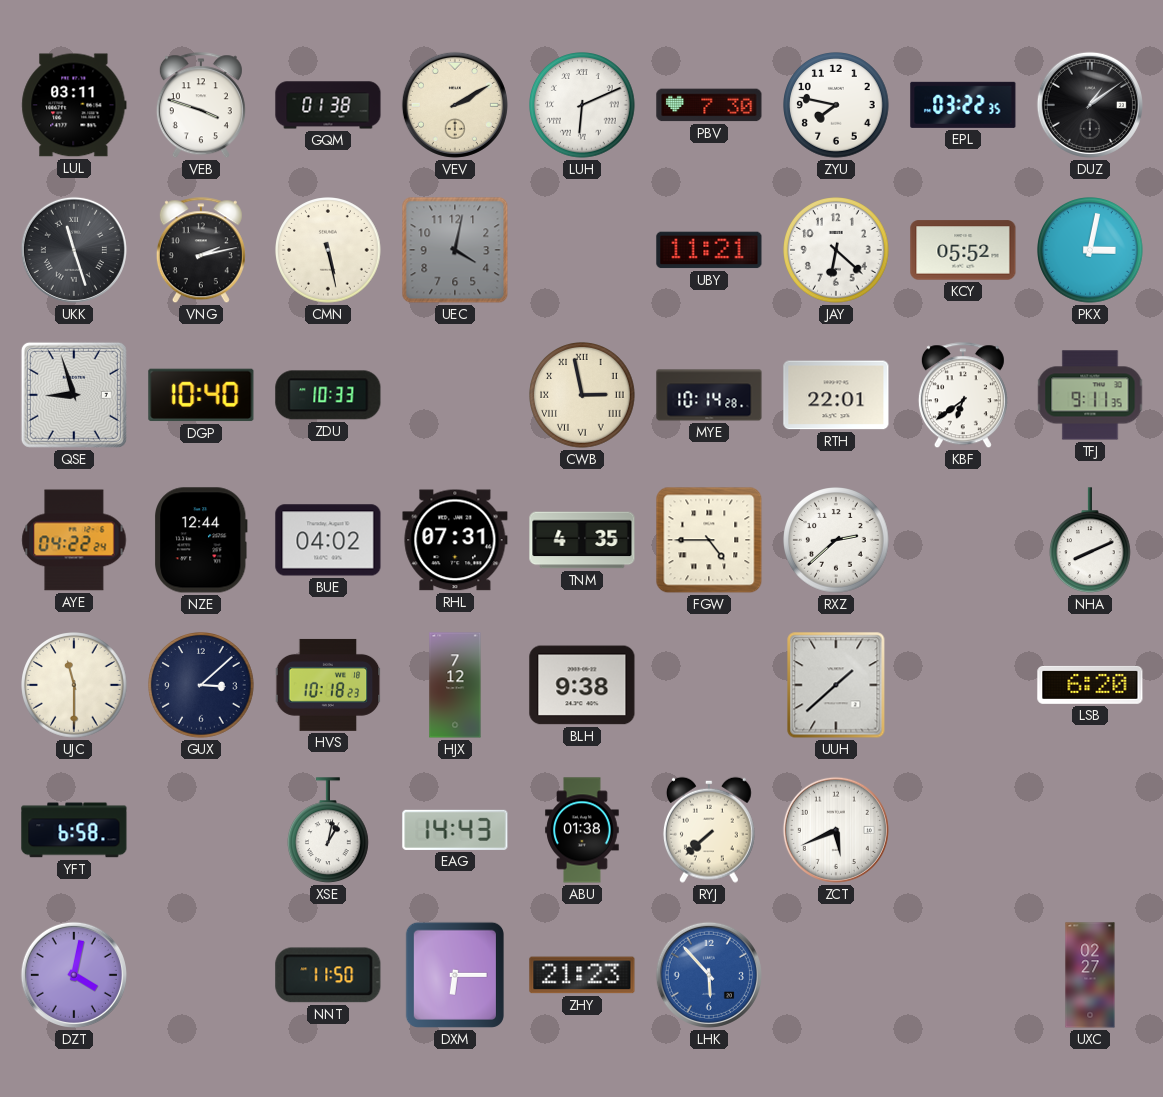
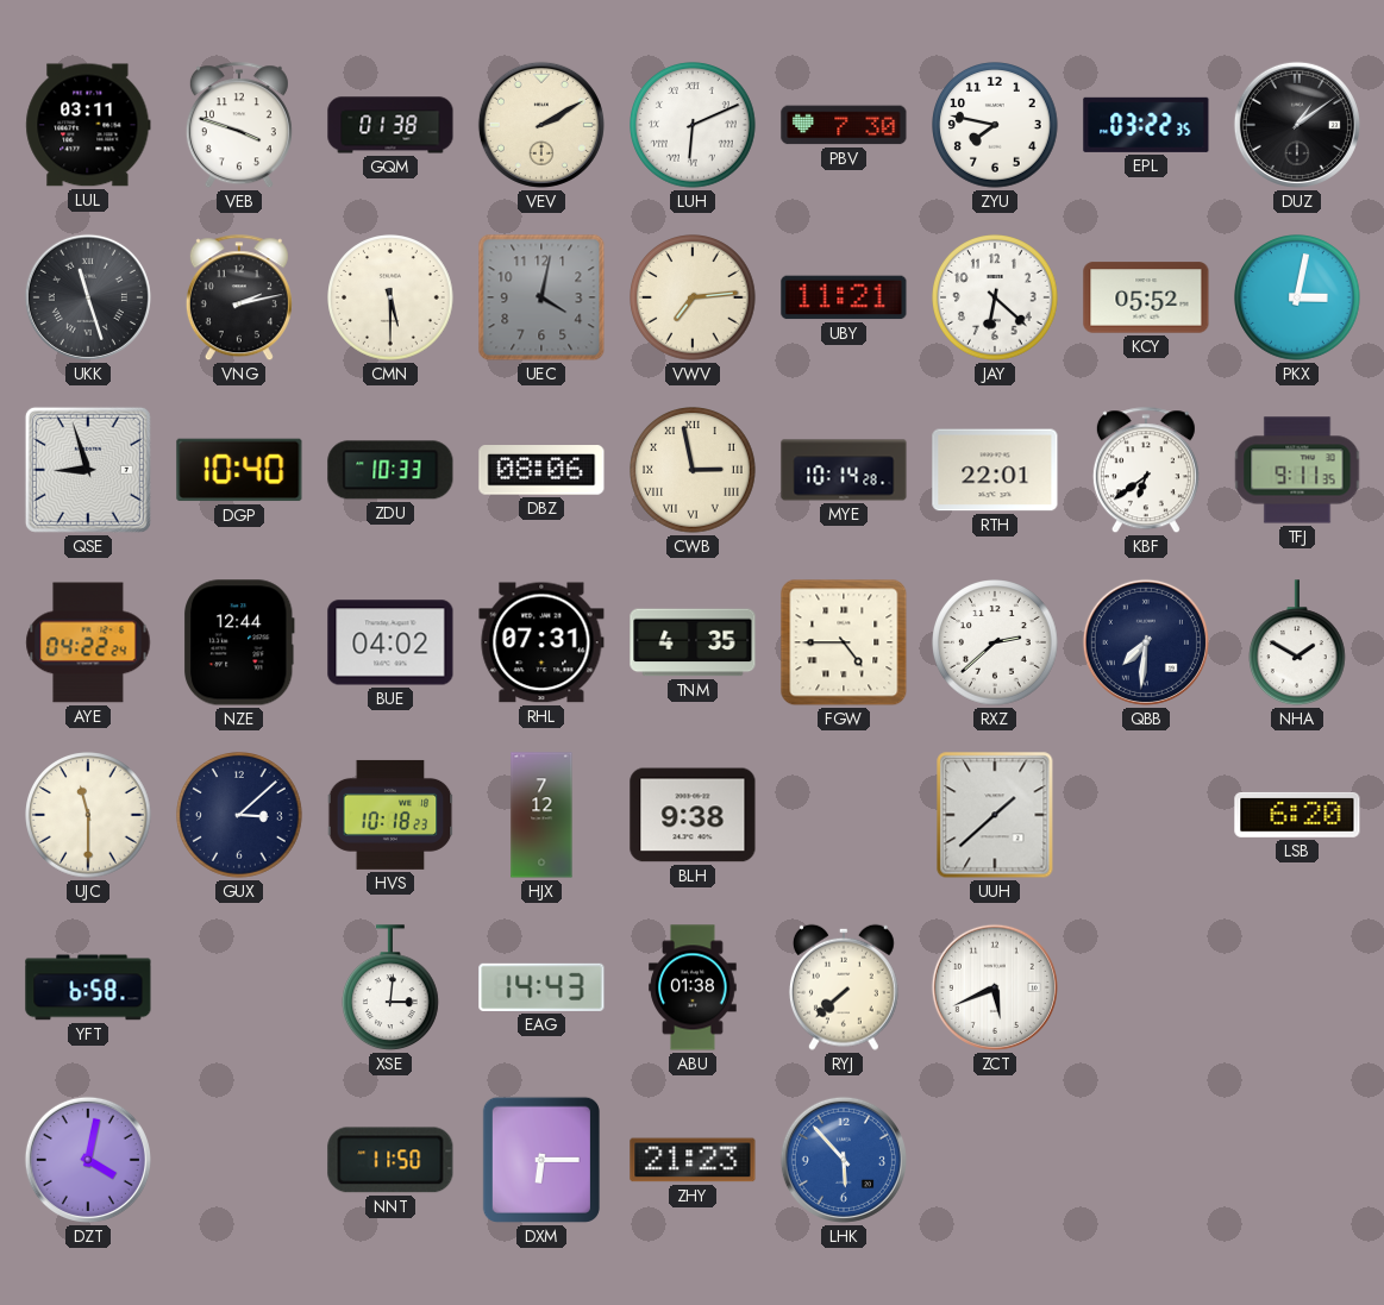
CMN: 5:28 -> 5:30
VWV: none -> 7:14
DBZ: none -> 08:06
QBB: none -> 7:31
NHA: 8:11 -> 1:50
XSE: 1:02 -> 3:01
UXC: 02:27 -> none
